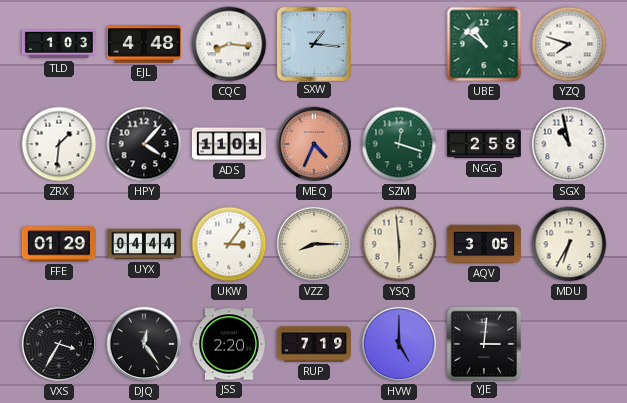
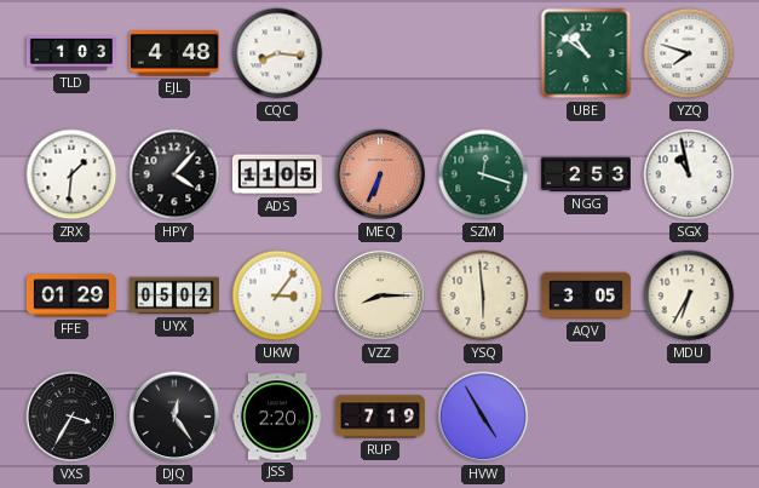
SXW: 1:16 -> none
ADS: 11:01 -> 11:05
MEQ: 4:34 -> 6:34
NGG: 2:58 -> 2:53
UYX: 04:44 -> 05:02
HVW: 5:00 -> 4:55
YJE: 3:01 -> none
